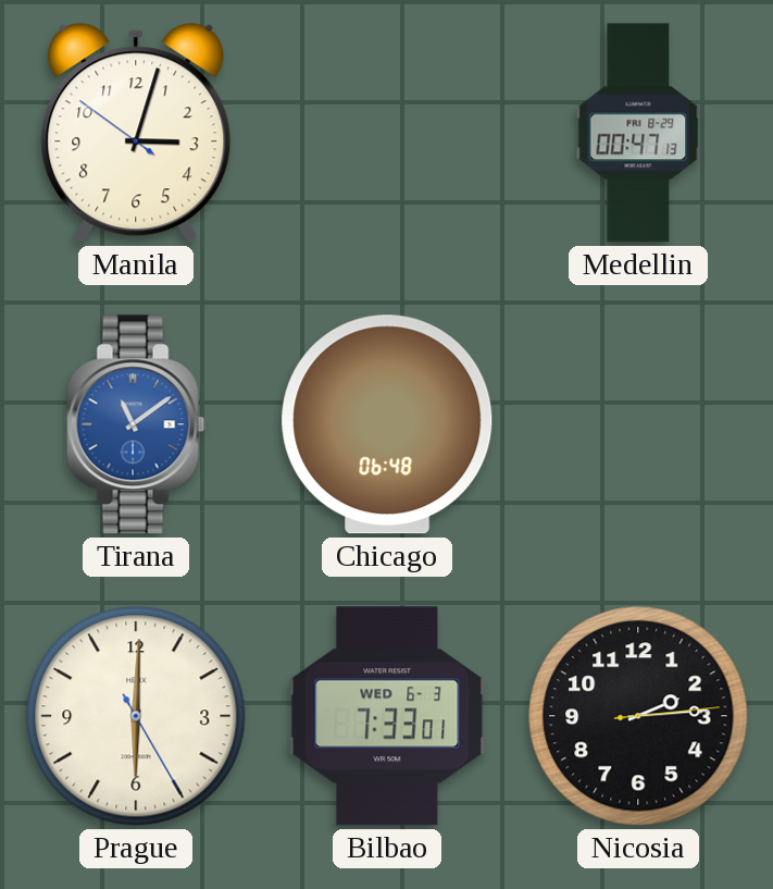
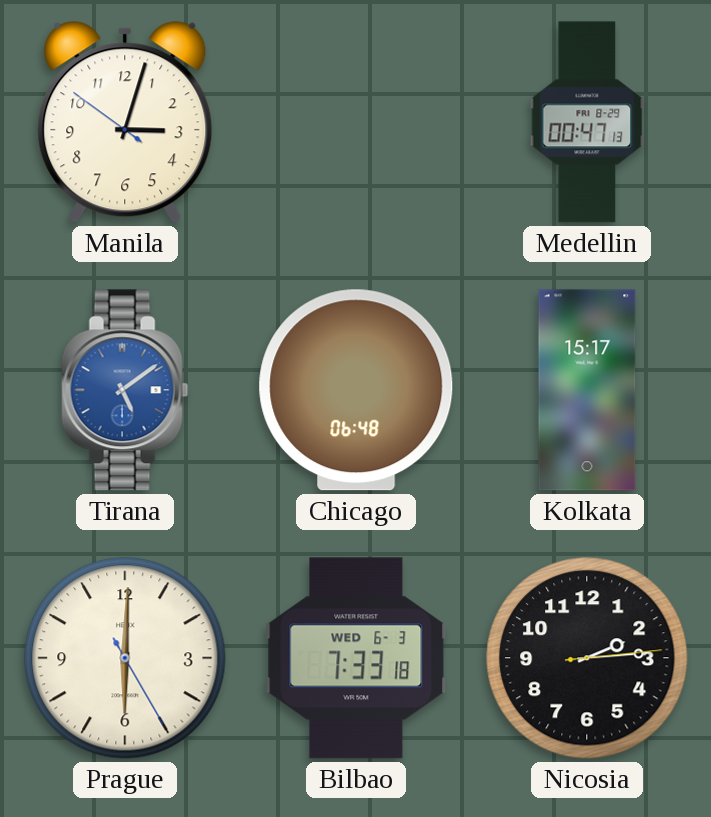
Tirana: 11:09 -> 5:09
Kolkata: none -> 15:17
Bilbao: 7:33:01 -> 7:33:18
